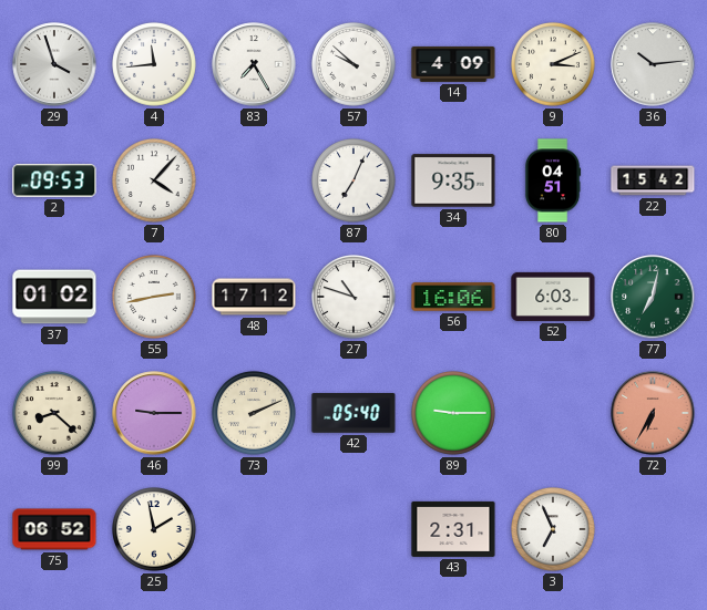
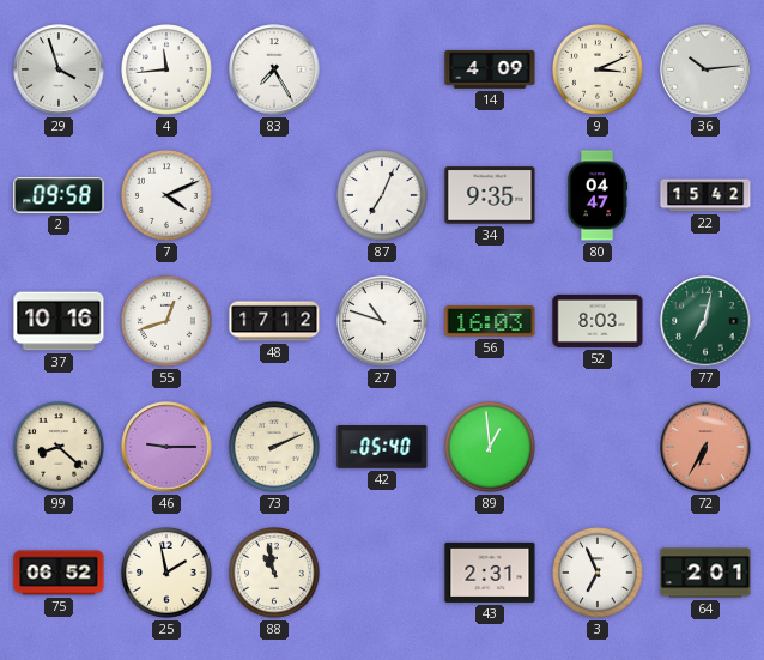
57: 9:52 -> none
2: 09:53 -> 09:58
7: 4:07 -> 4:11
80: 04:51 -> 04:47
37: 01:02 -> 10:16
55: 2:43 -> 12:42
56: 16:06 -> 16:03
52: 6:03 -> 8:03
89: 9:15 -> 12:59
88: none -> 10:58
64: none -> 2:01
